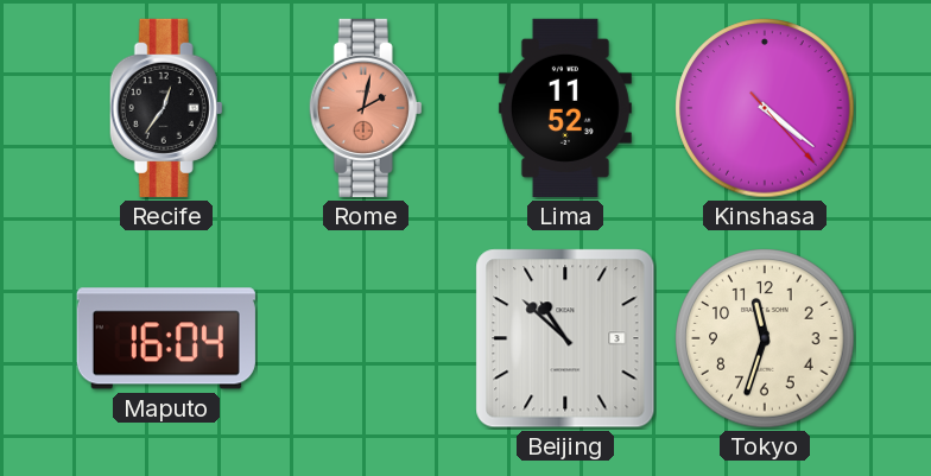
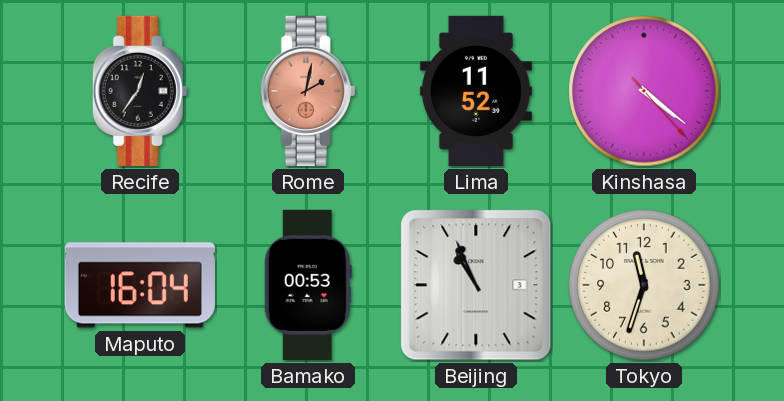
Bamako: none -> 00:53
Beijing: 10:52 -> 10:56
